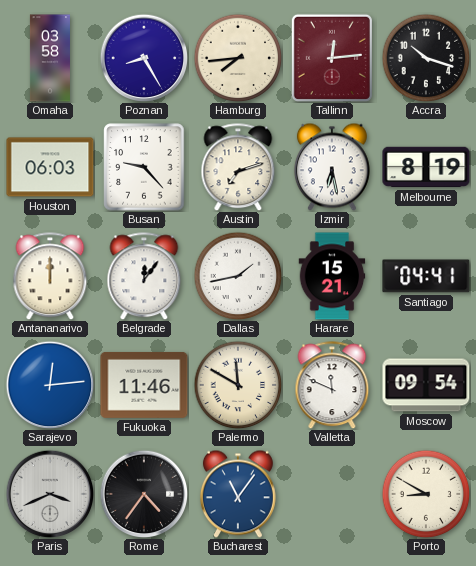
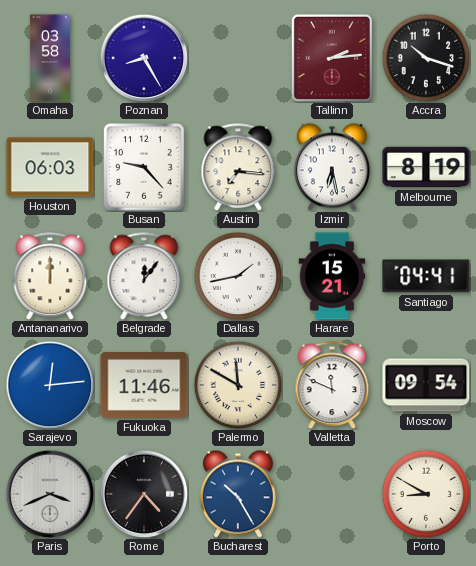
Hamburg: 7:44 -> none
Tallinn: 12:14 -> 2:14
Austin: 7:12 -> 7:16
Bucharest: 11:06 -> 10:25
